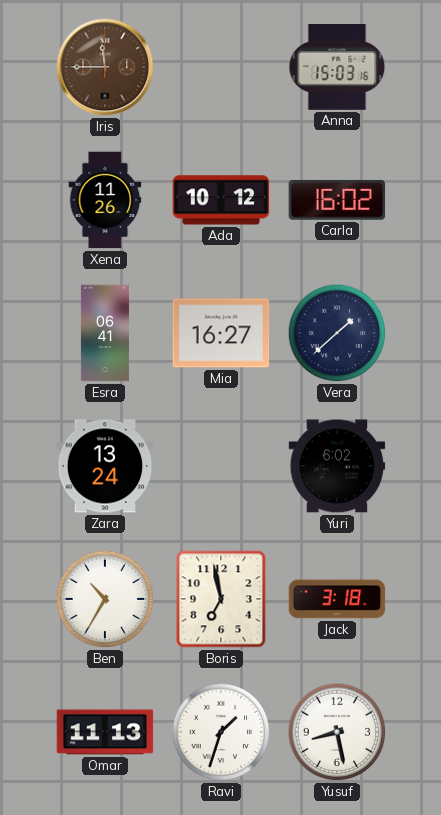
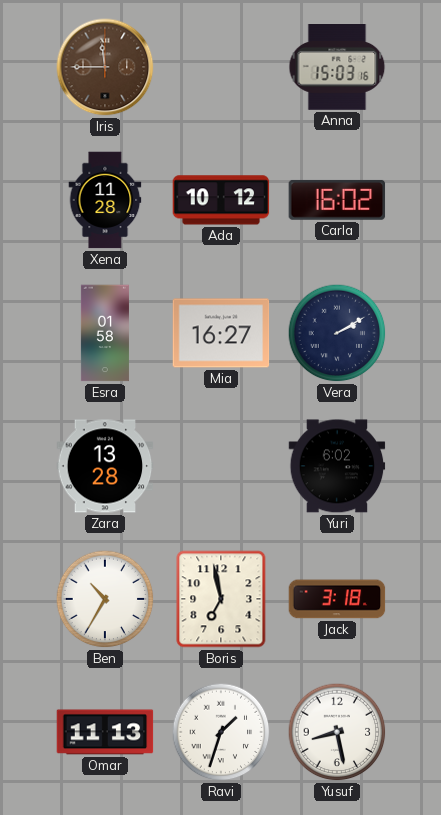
Xena: 11:26 -> 11:28
Esra: 06:41 -> 01:58
Vera: 1:38 -> 2:10
Zara: 13:24 -> 13:28
